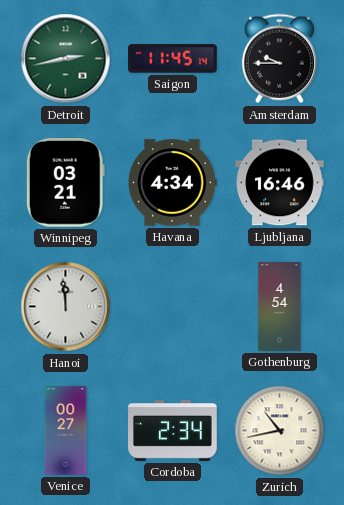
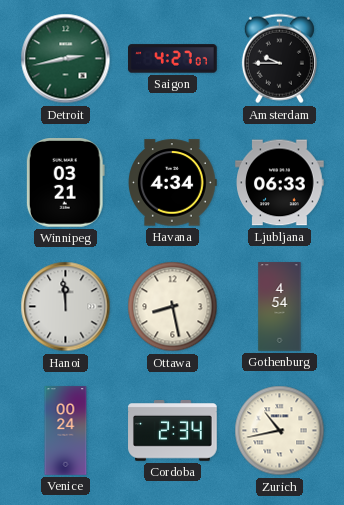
Saigon: 11:45 -> 4:27
Ljubljana: 16:46 -> 06:33
Ottawa: none -> 8:28
Venice: 00:27 -> 00:24
